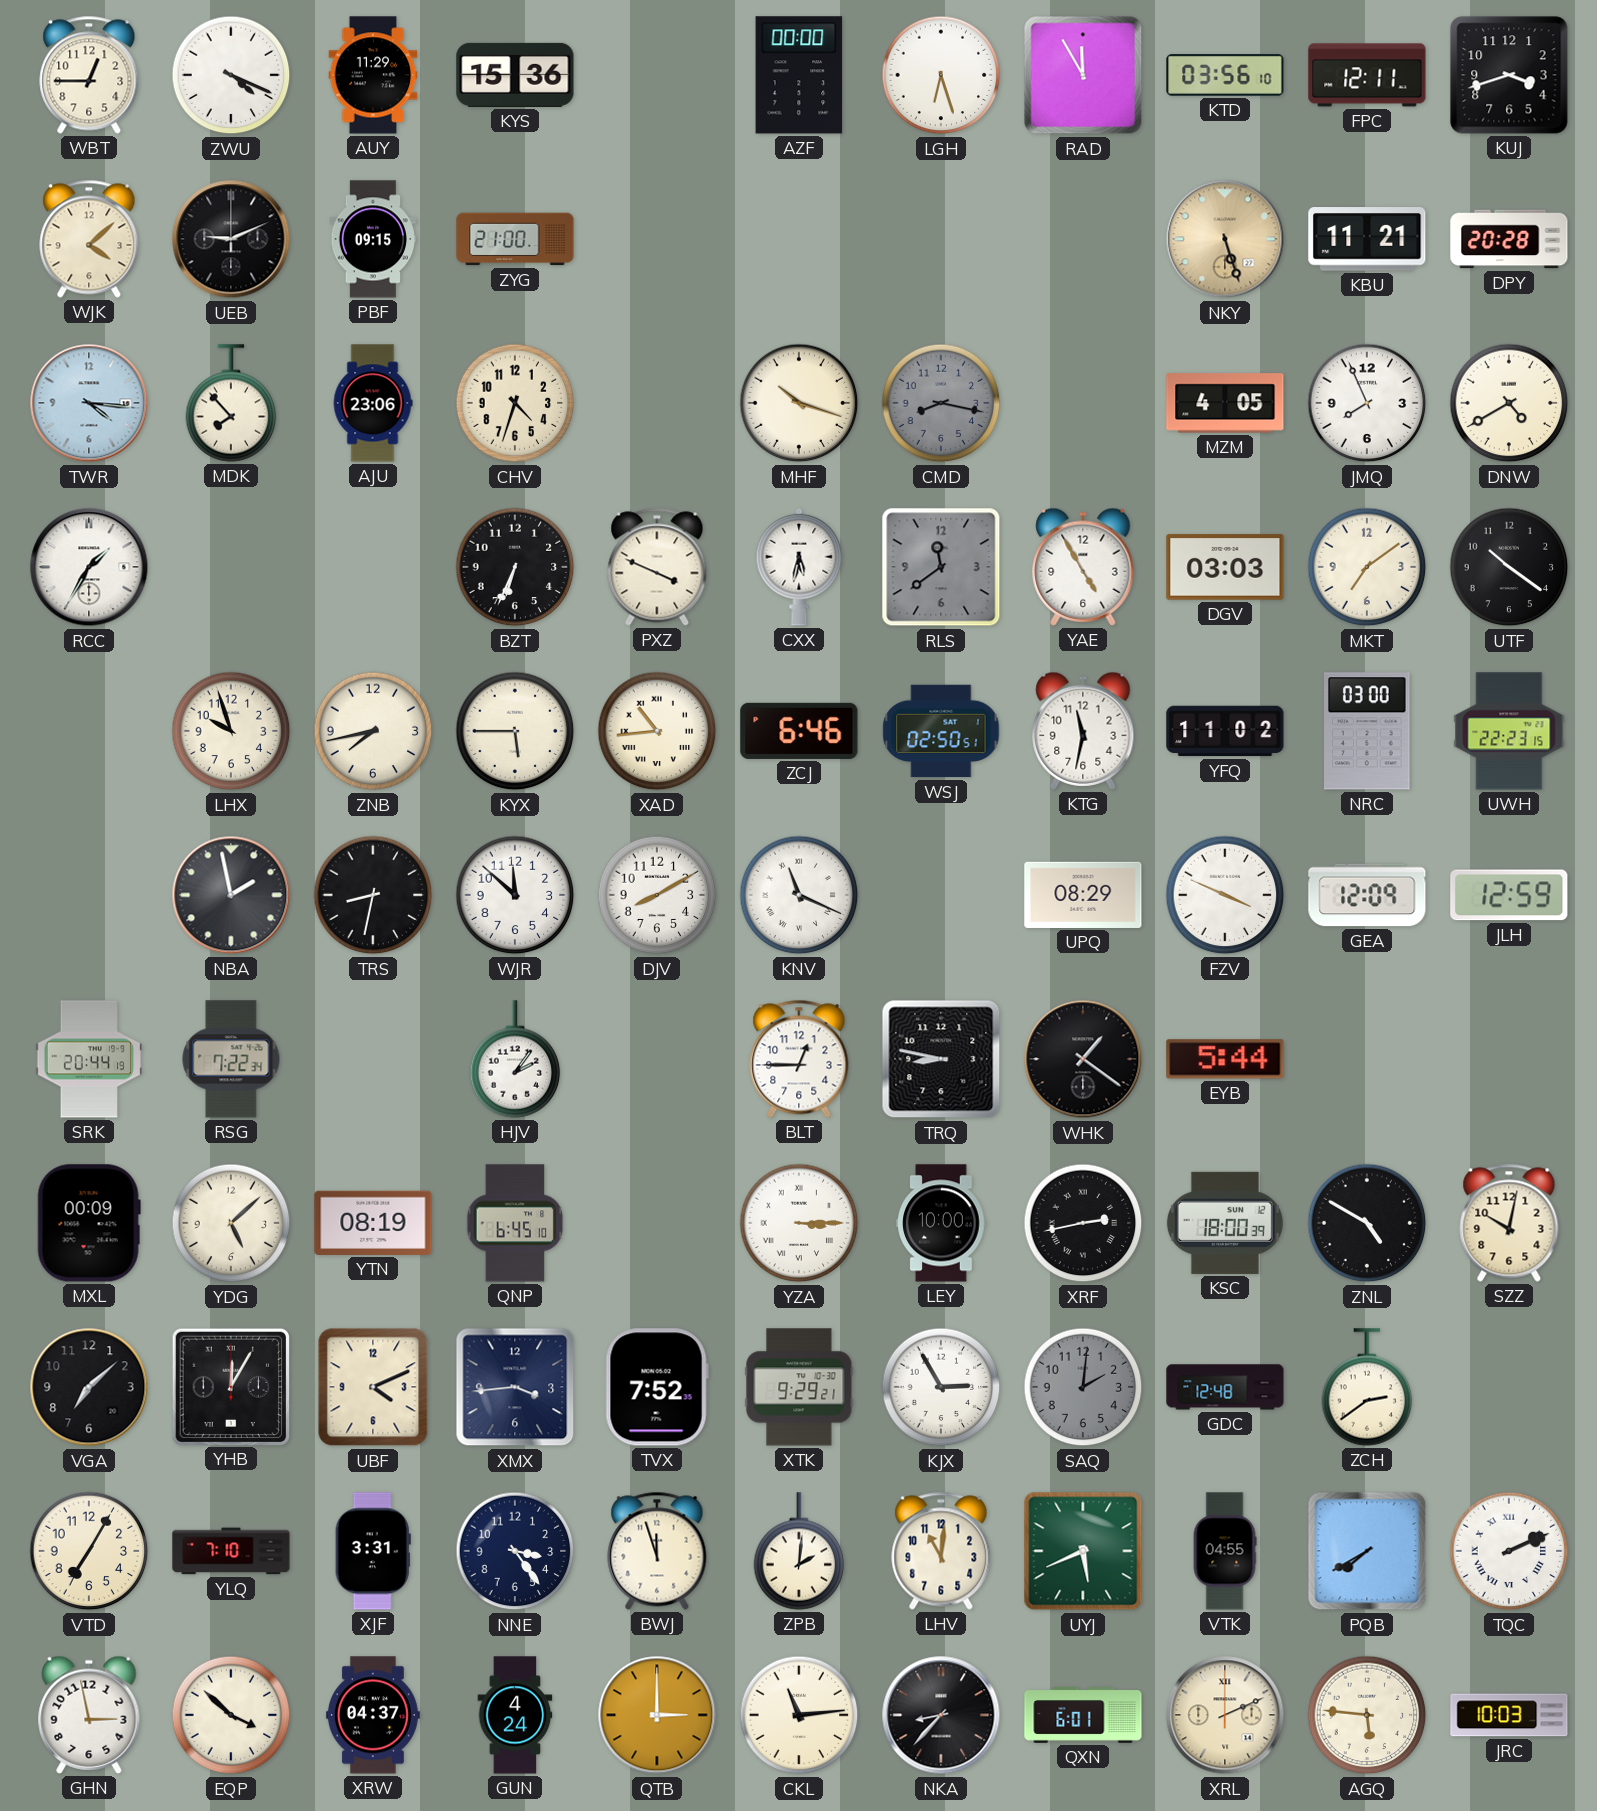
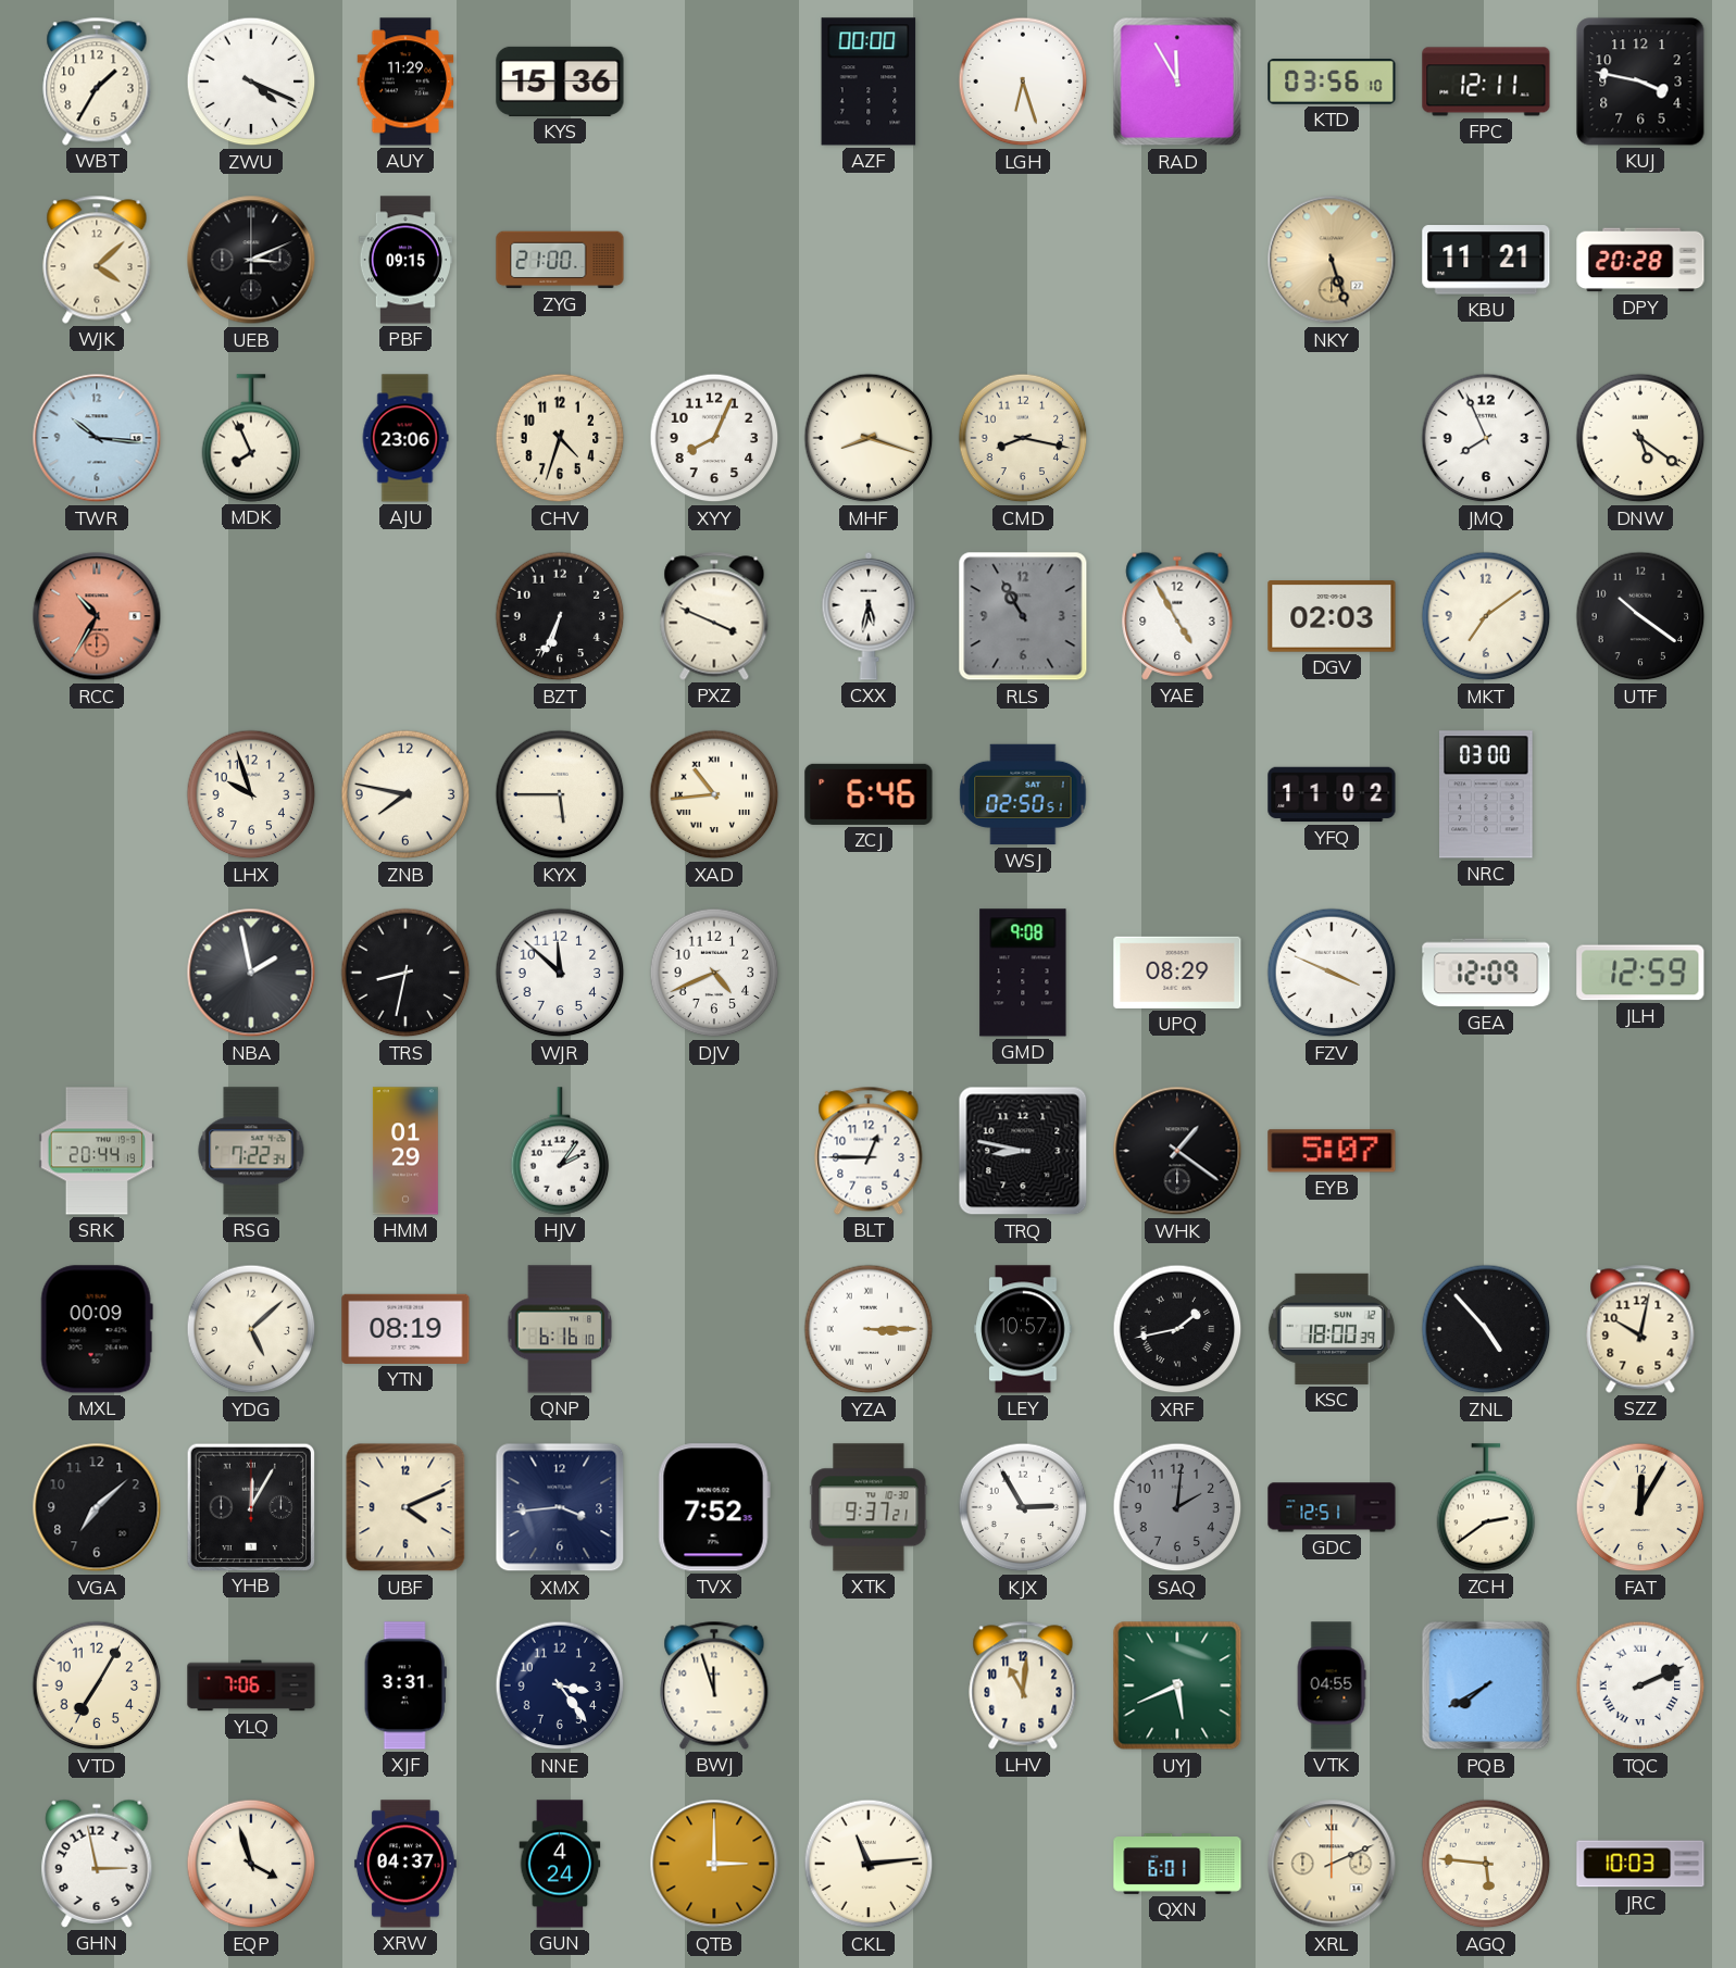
WBT: 12:45 -> 1:35
KUJ: 3:42 -> 3:47
UEB: 9:11 -> 3:11
TWR: 4:16 -> 10:16
MDK: 7:53 -> 7:56
XYY: none -> 8:04
MHF: 10:18 -> 8:18
CMD dial: grey -> cream
MZM: 4:05 -> none
DNW: 4:40 -> 5:21
RCC: 1:35 -> 10:35
RCC dial: white -> salmon
RLS: 11:39 -> 10:55
DGV: 03:03 -> 02:03
ZNB: 7:43 -> 7:47
KTG: 11:32 -> none
UWH: 22:23 -> none
DJV: 8:10 -> 4:41
KNV: 11:19 -> none
GMD: none -> 9:08
HMM: none -> 01:29
EYB: 5:44 -> 5:07
QNP: 6:45 -> 6:16
LEY: 10:00 -> 10:57
XRF: 2:43 -> 1:43
ZNL: 4:50 -> 4:53
XTK: 9:29 -> 9:37
GDC: 12:48 -> 12:51
FAT: none -> 12:05
YLQ: 7:10 -> 7:06
ZPB: 2:01 -> none
EQP: 3:52 -> 3:57
NKA: 8:37 -> none
